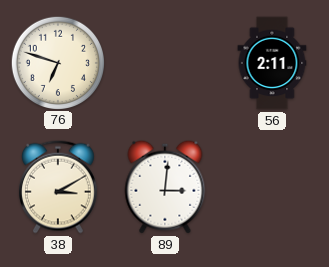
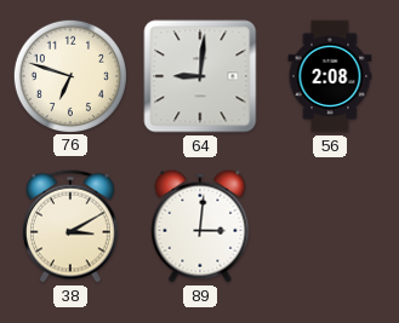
64: none -> 9:01
56: 2:11 -> 2:08
